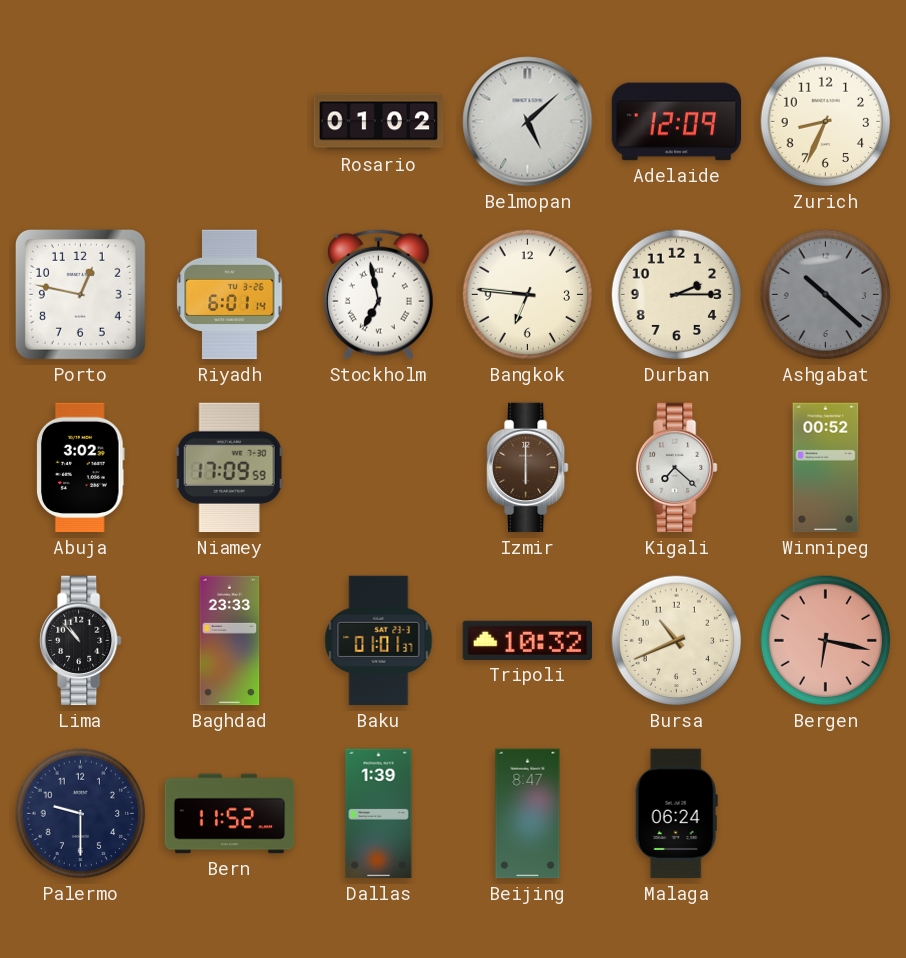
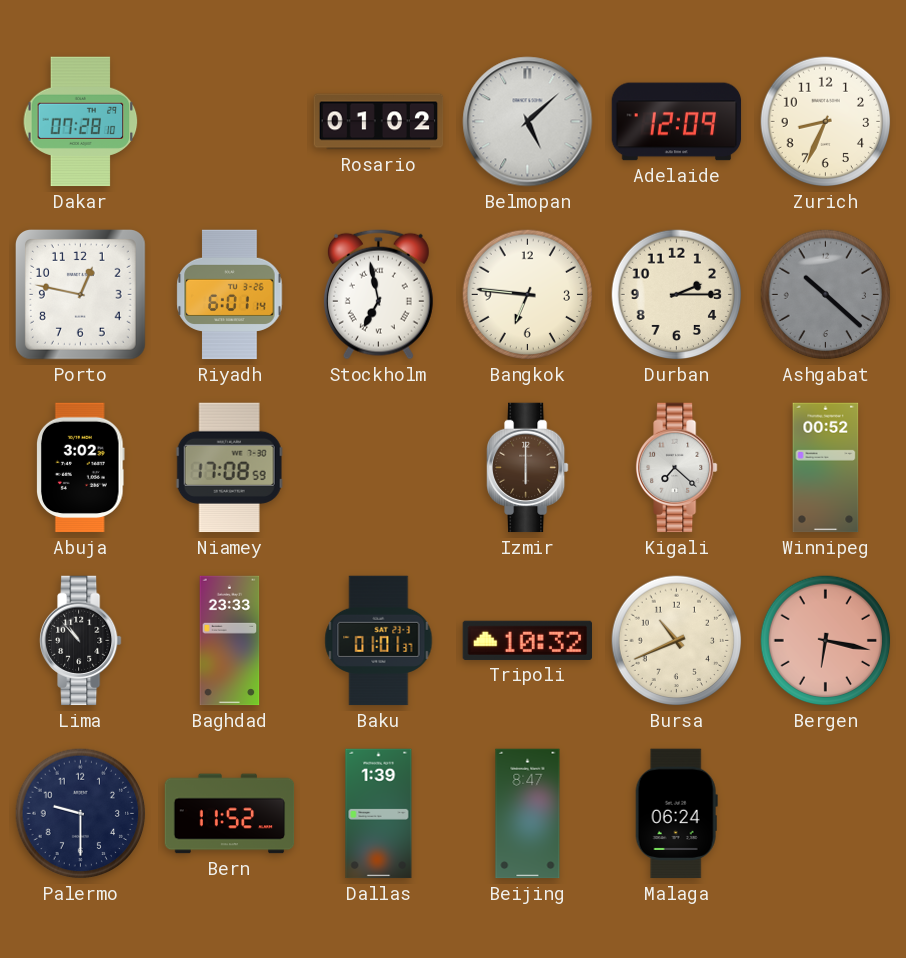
Dakar: none -> 07:28
Niamey: 17:09 -> 17:08
